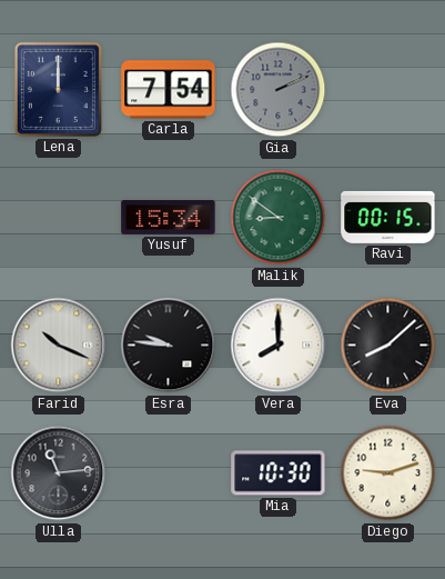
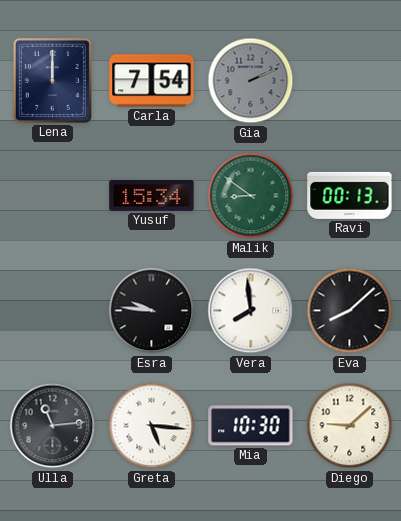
Ravi: 00:15 -> 00:13
Farid: 10:19 -> none
Vera: 8:00 -> 7:59
Greta: none -> 5:16
Diego: 9:12 -> 9:08
